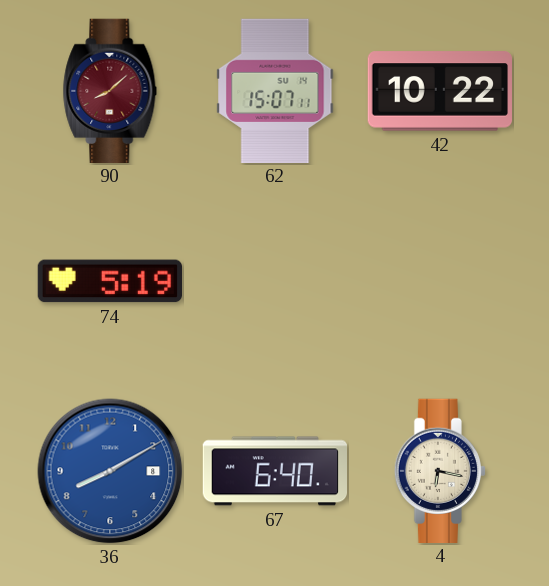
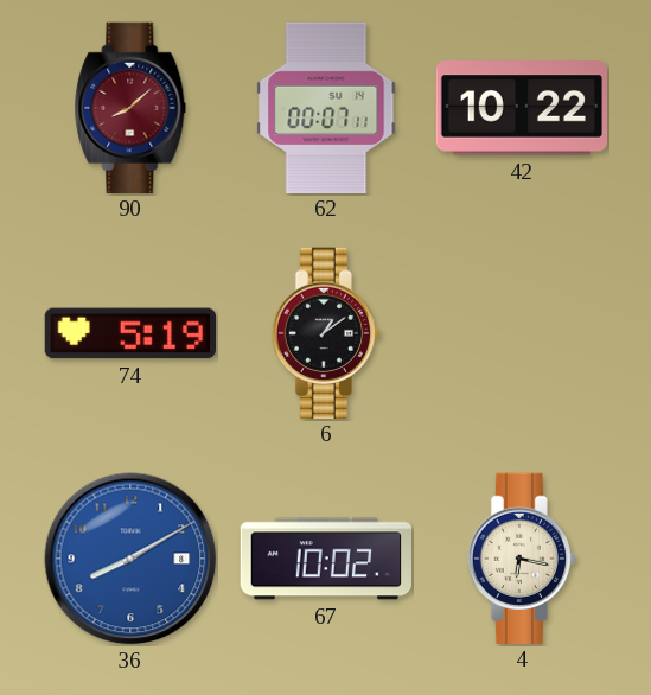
62: 15:07 -> 00:07
6: none -> 1:09
67: 6:40 -> 10:02
